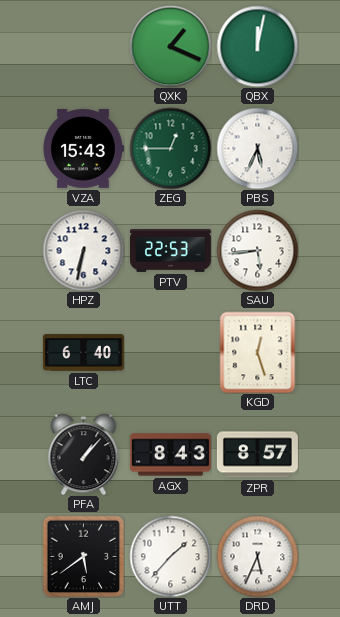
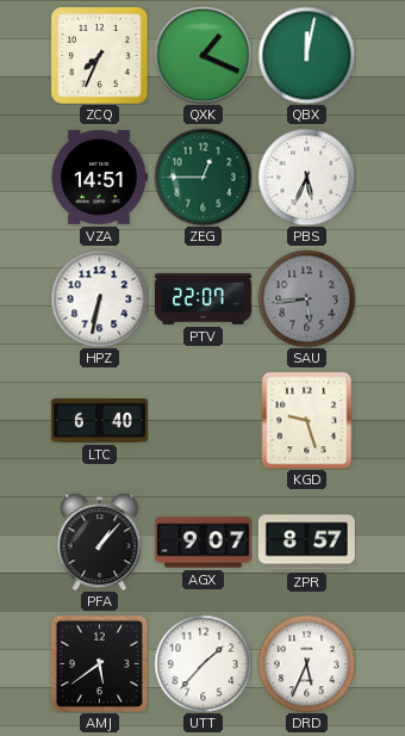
ZCQ: none -> 7:34
VZA: 15:43 -> 14:51
PTV: 22:53 -> 22:07
SAU dial: white -> grey
KGD: 12:27 -> 9:27
AGX: 8:43 -> 9:07
